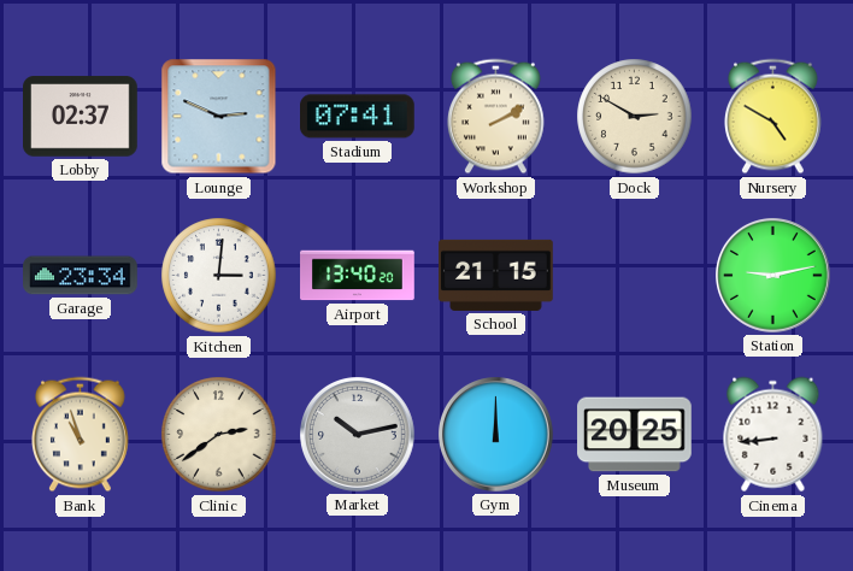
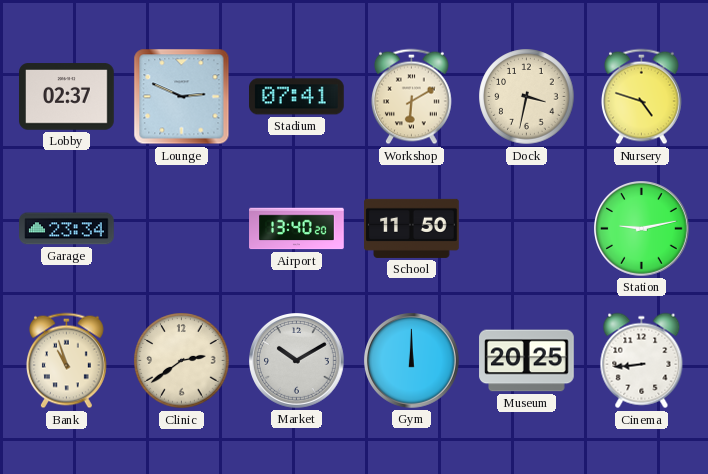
Workshop: 2:10 -> 6:10
Dock: 2:50 -> 3:32
Nursery: 4:50 -> 4:48
Kitchen: 3:01 -> none
School: 21:15 -> 11:50
Market: 10:13 -> 10:10
